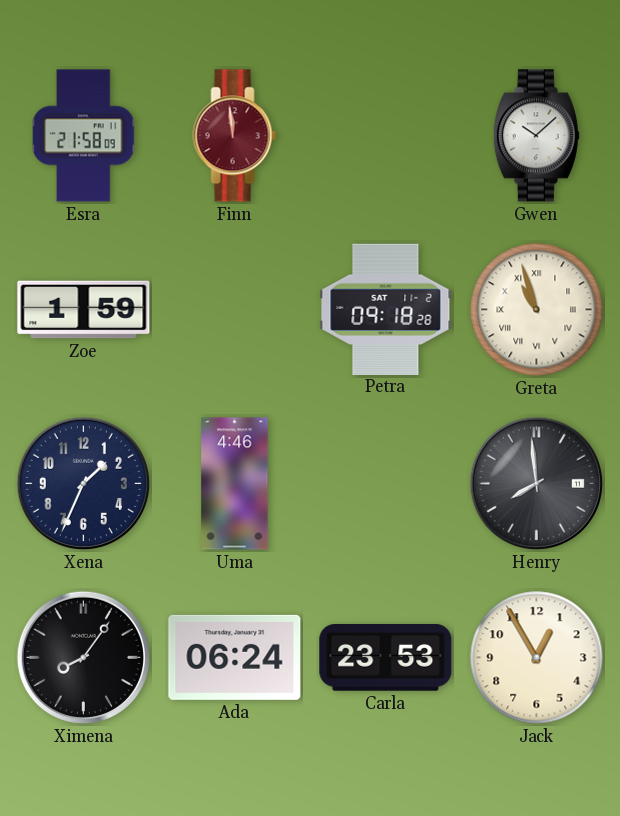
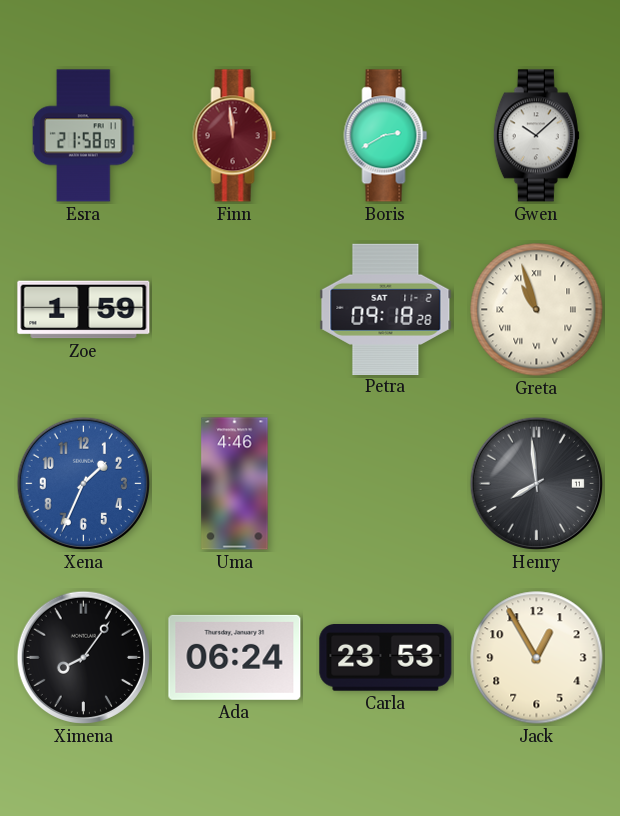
Boris: none -> 2:40
Xena dial: navy -> blue
